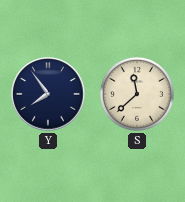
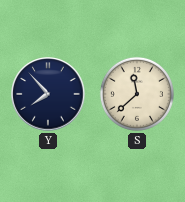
Y: 7:54 -> 7:53
